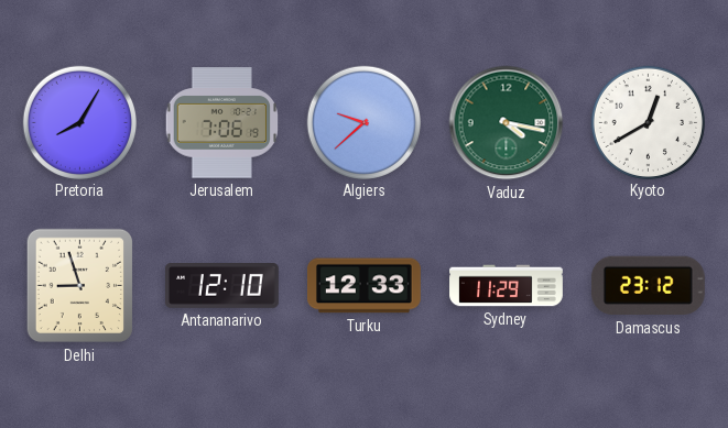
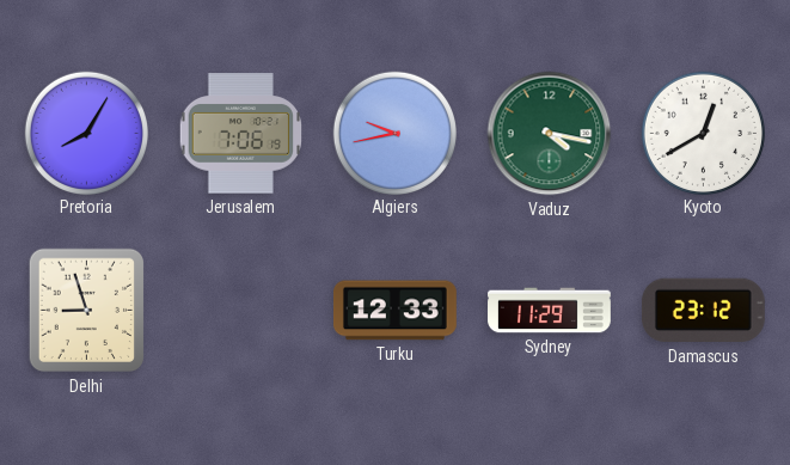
Algiers: 9:38 -> 9:43
Antananarivo: 12:10 -> none
